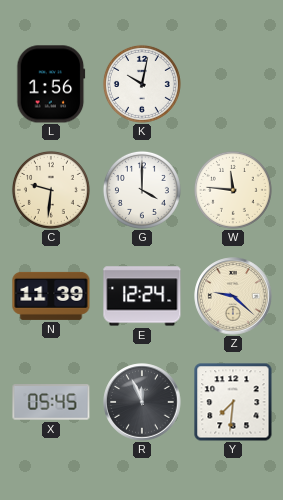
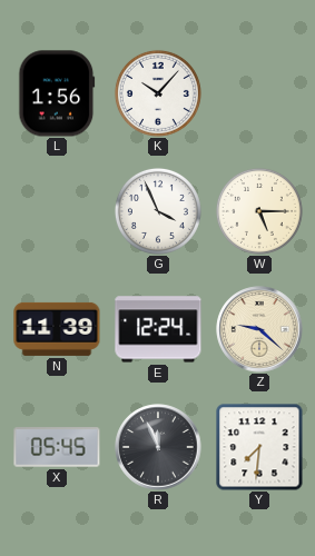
K: 10:02 -> 10:07
C: 9:31 -> none
G: 4:00 -> 3:56
W: 11:46 -> 5:15
